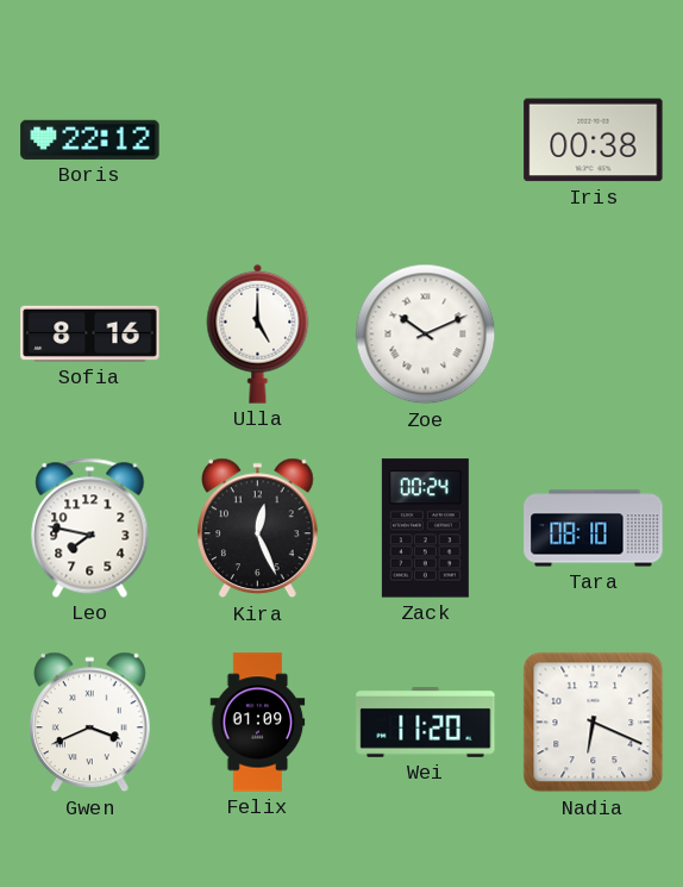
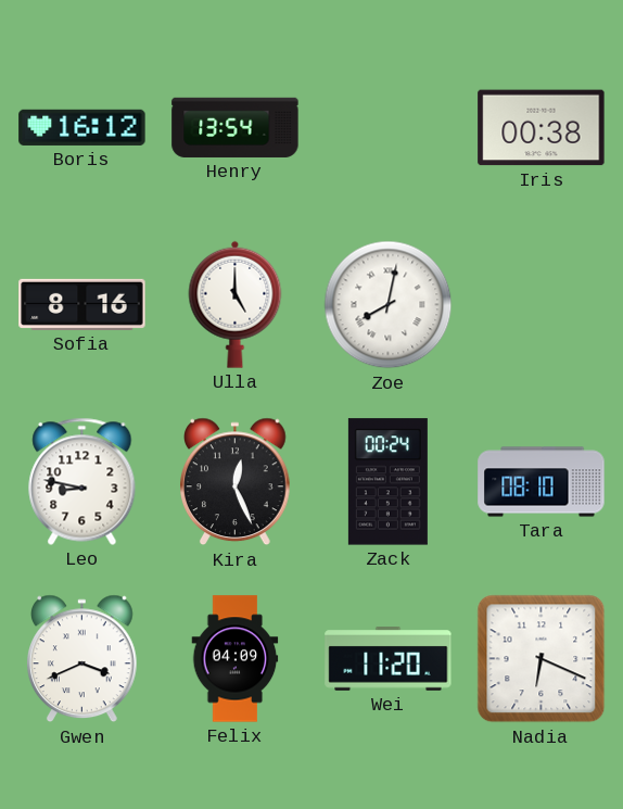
Boris: 22:12 -> 16:12
Henry: none -> 13:54
Zoe: 10:11 -> 8:02
Leo: 7:47 -> 8:47
Felix: 01:09 -> 04:09
